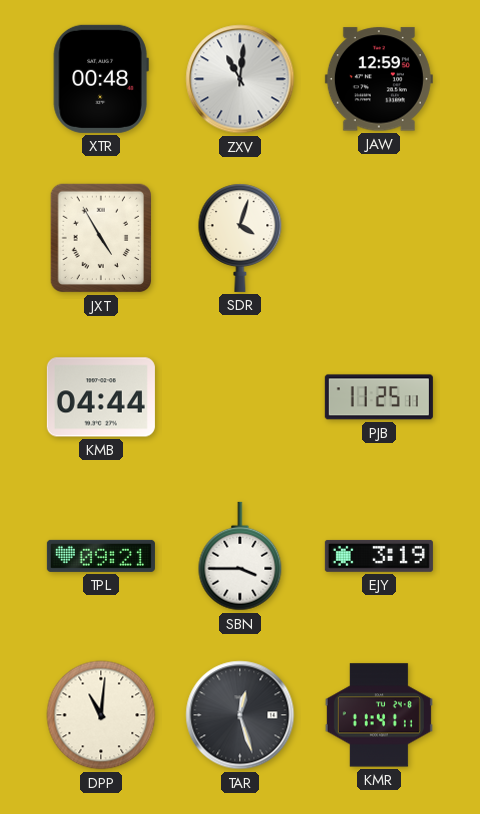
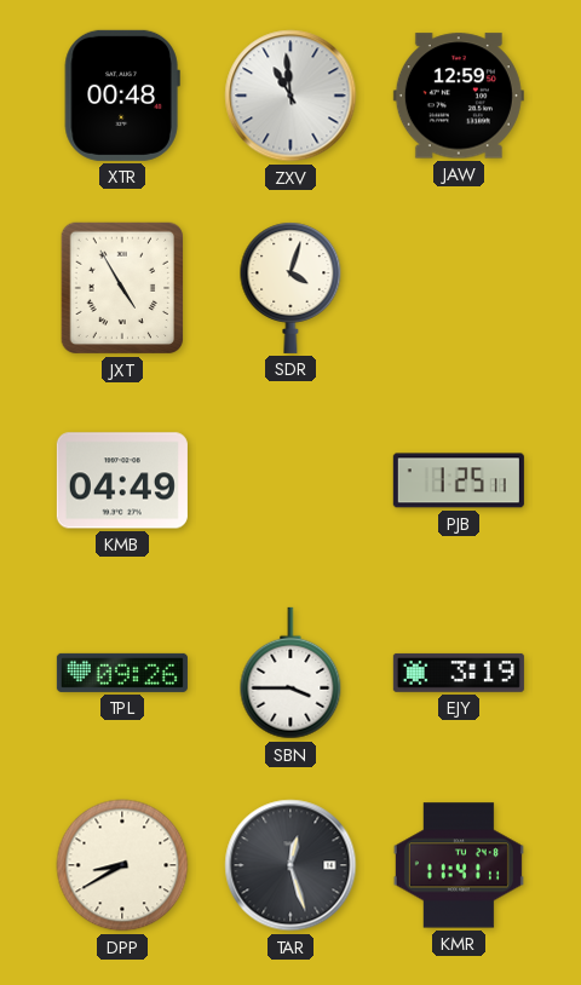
ZXV: 11:01 -> 10:59
KMB: 04:44 -> 04:49
PJB: 11:25 -> 1:25
TPL: 09:21 -> 09:26
DPP: 11:01 -> 8:40
